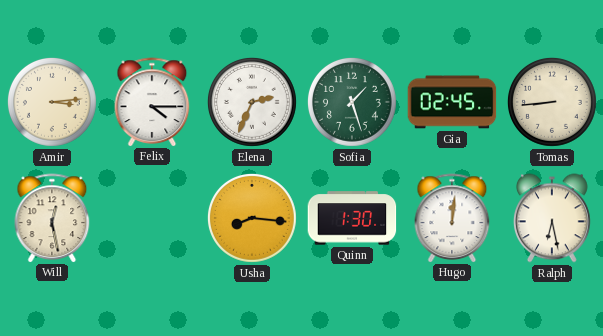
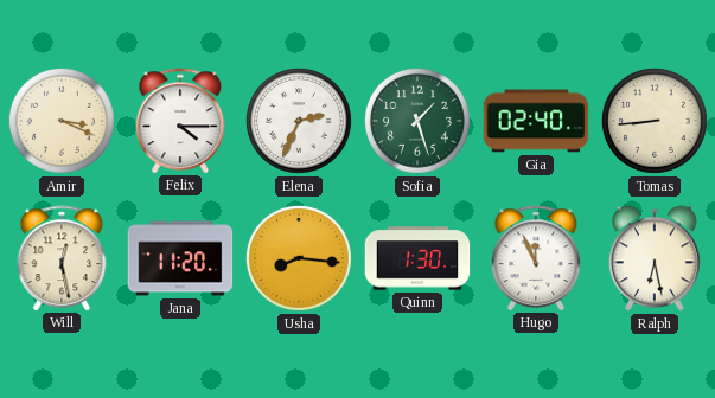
Amir: 3:14 -> 3:19
Gia: 02:45 -> 02:40
Jana: none -> 11:20
Hugo: 12:01 -> 11:56
